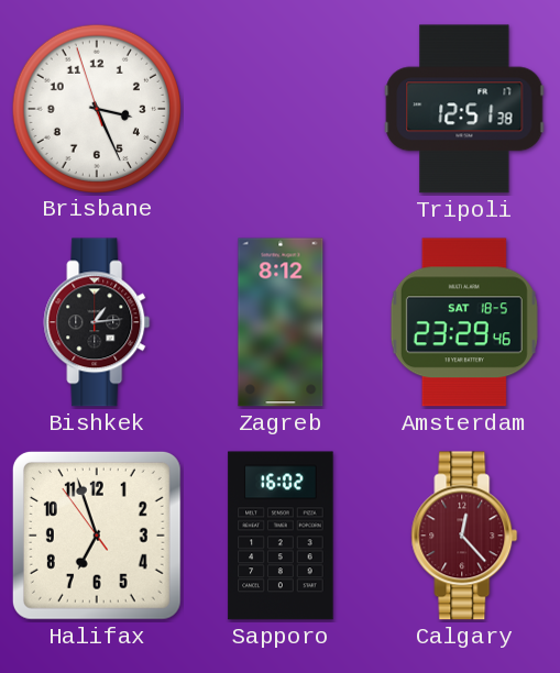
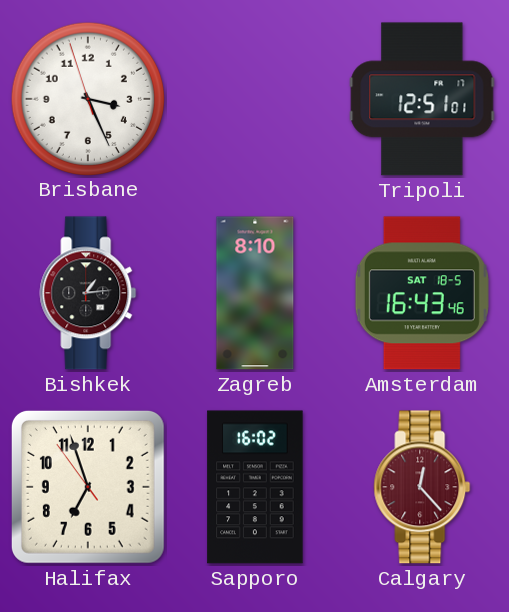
Tripoli: 12:51:38 -> 12:51:01
Zagreb: 8:12 -> 8:10
Amsterdam: 23:29 -> 16:43
